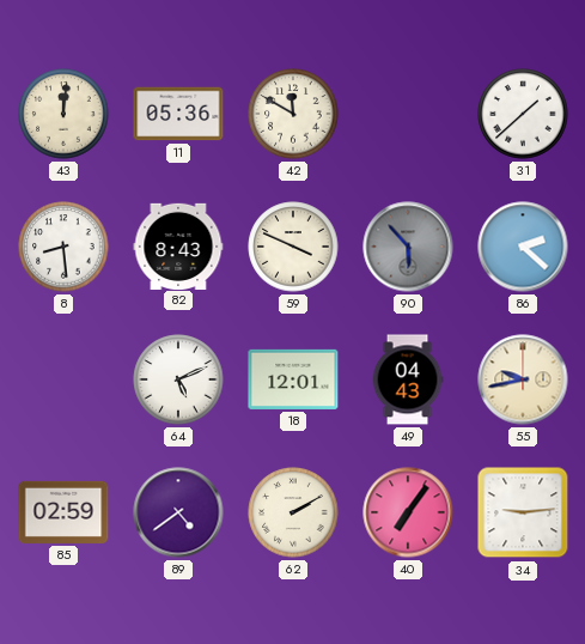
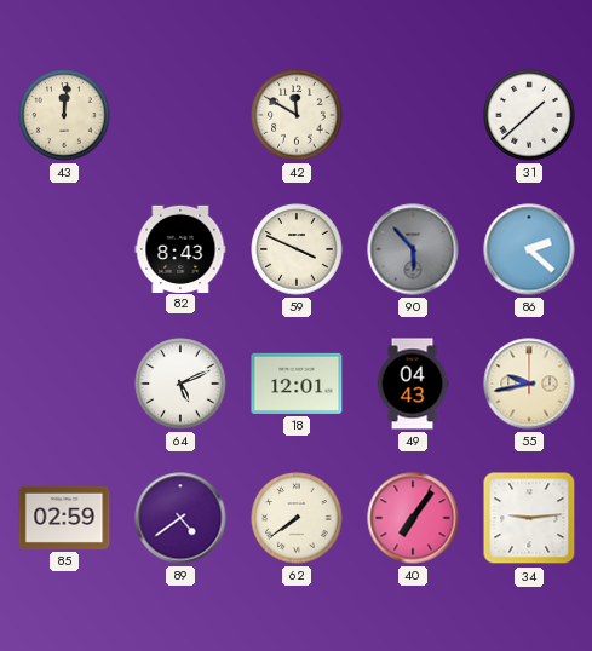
11: 05:36 -> none
8: 8:29 -> none
62: 2:10 -> 7:39
